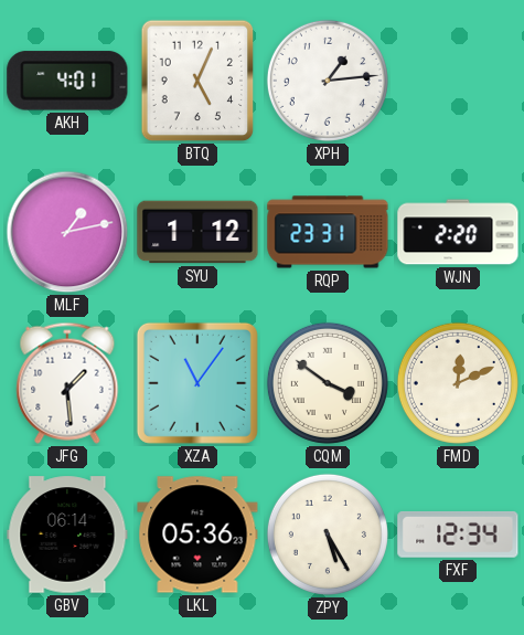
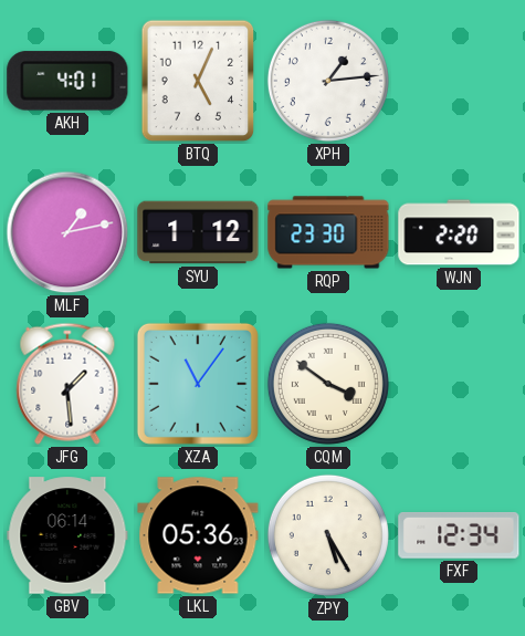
RQP: 23:31 -> 23:30
FMD: 12:11 -> none
